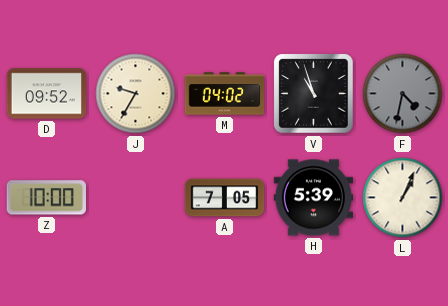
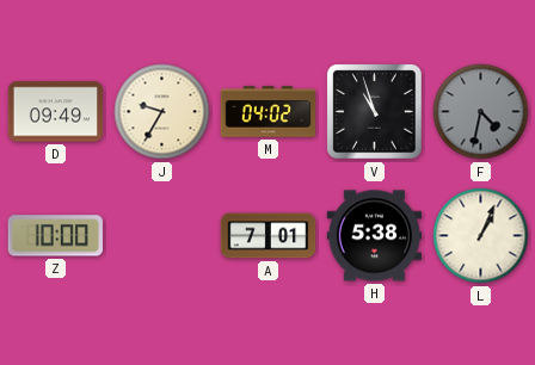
D: 09:52 -> 09:49
A: 7:05 -> 7:01
H: 5:39 -> 5:38
